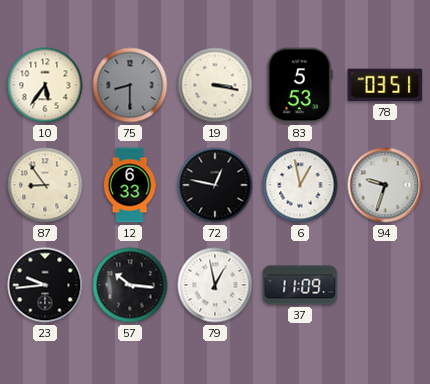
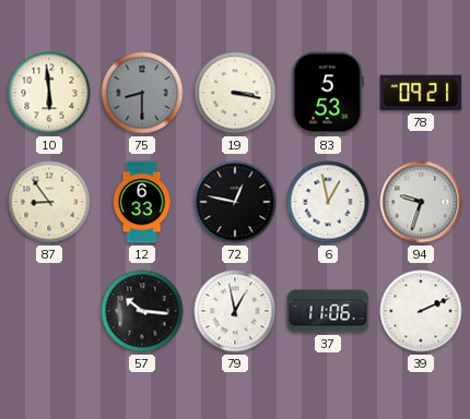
10: 5:36 -> 5:59
78: 03:51 -> 09:21
23: 9:44 -> none
37: 11:09 -> 11:06
39: none -> 2:11
